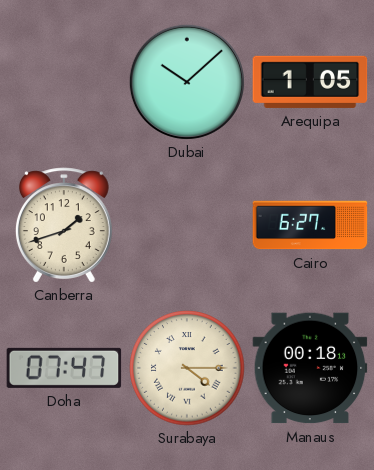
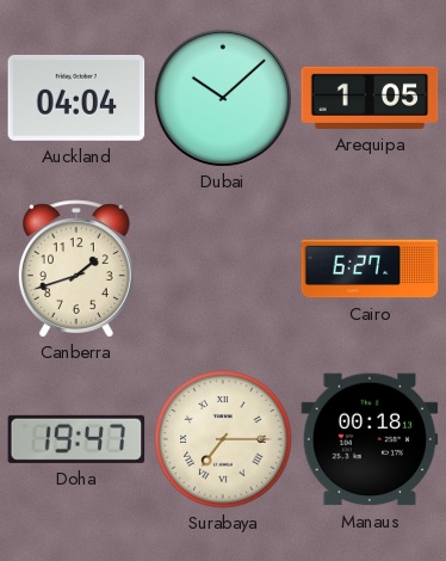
Auckland: none -> 04:04
Doha: 07:47 -> 19:47
Surabaya: 4:15 -> 7:15
